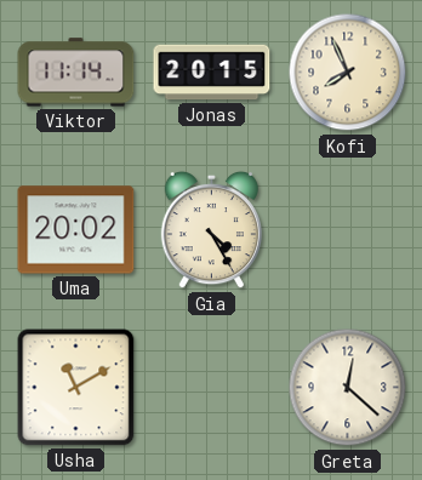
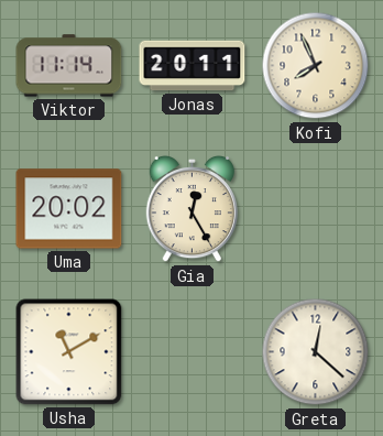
Jonas: 20:15 -> 20:11
Gia: 4:25 -> 12:25
